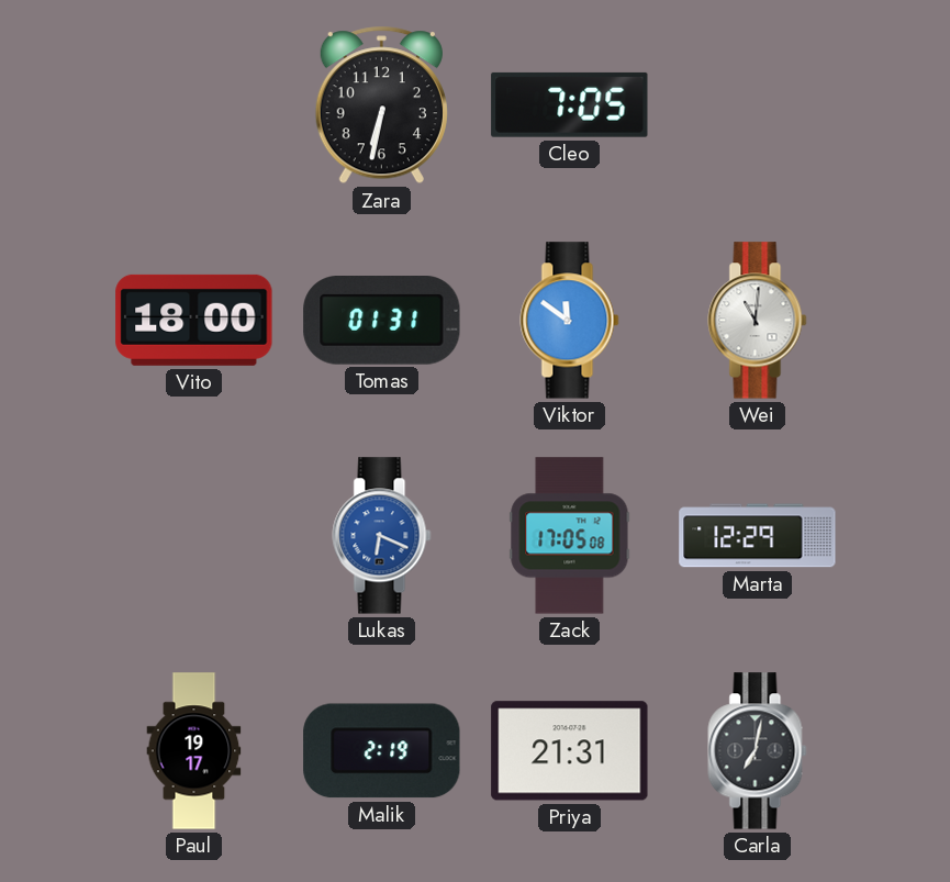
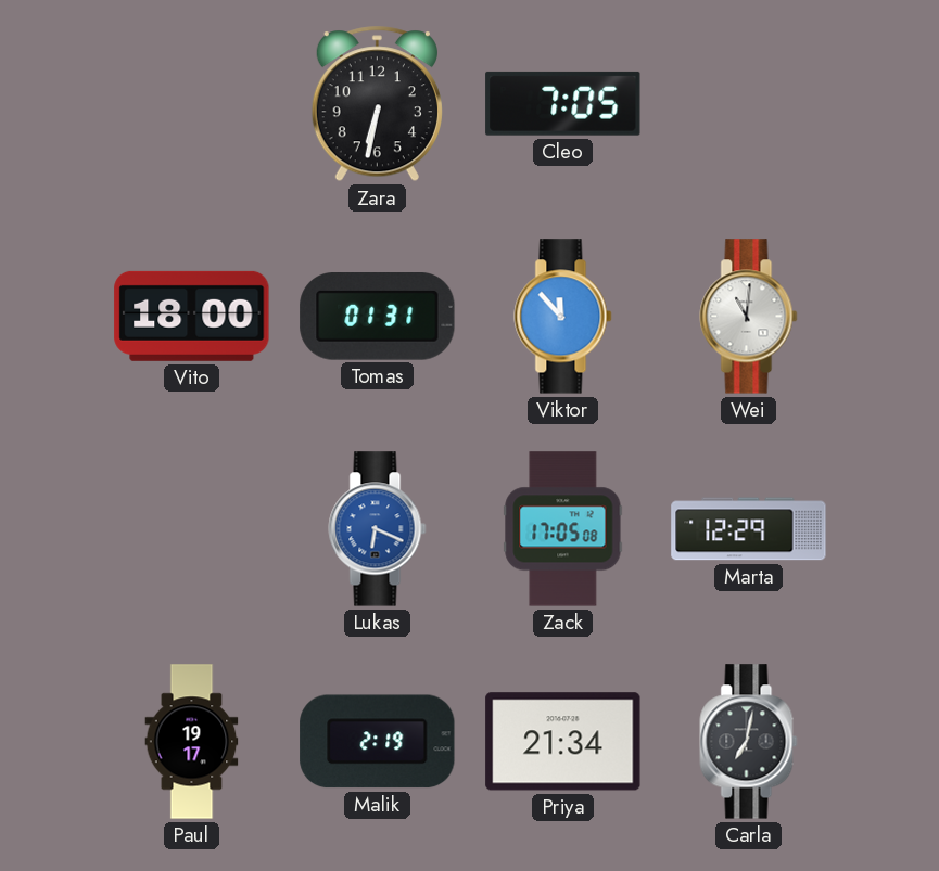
Viktor: 11:51 -> 11:53
Priya: 21:31 -> 21:34
